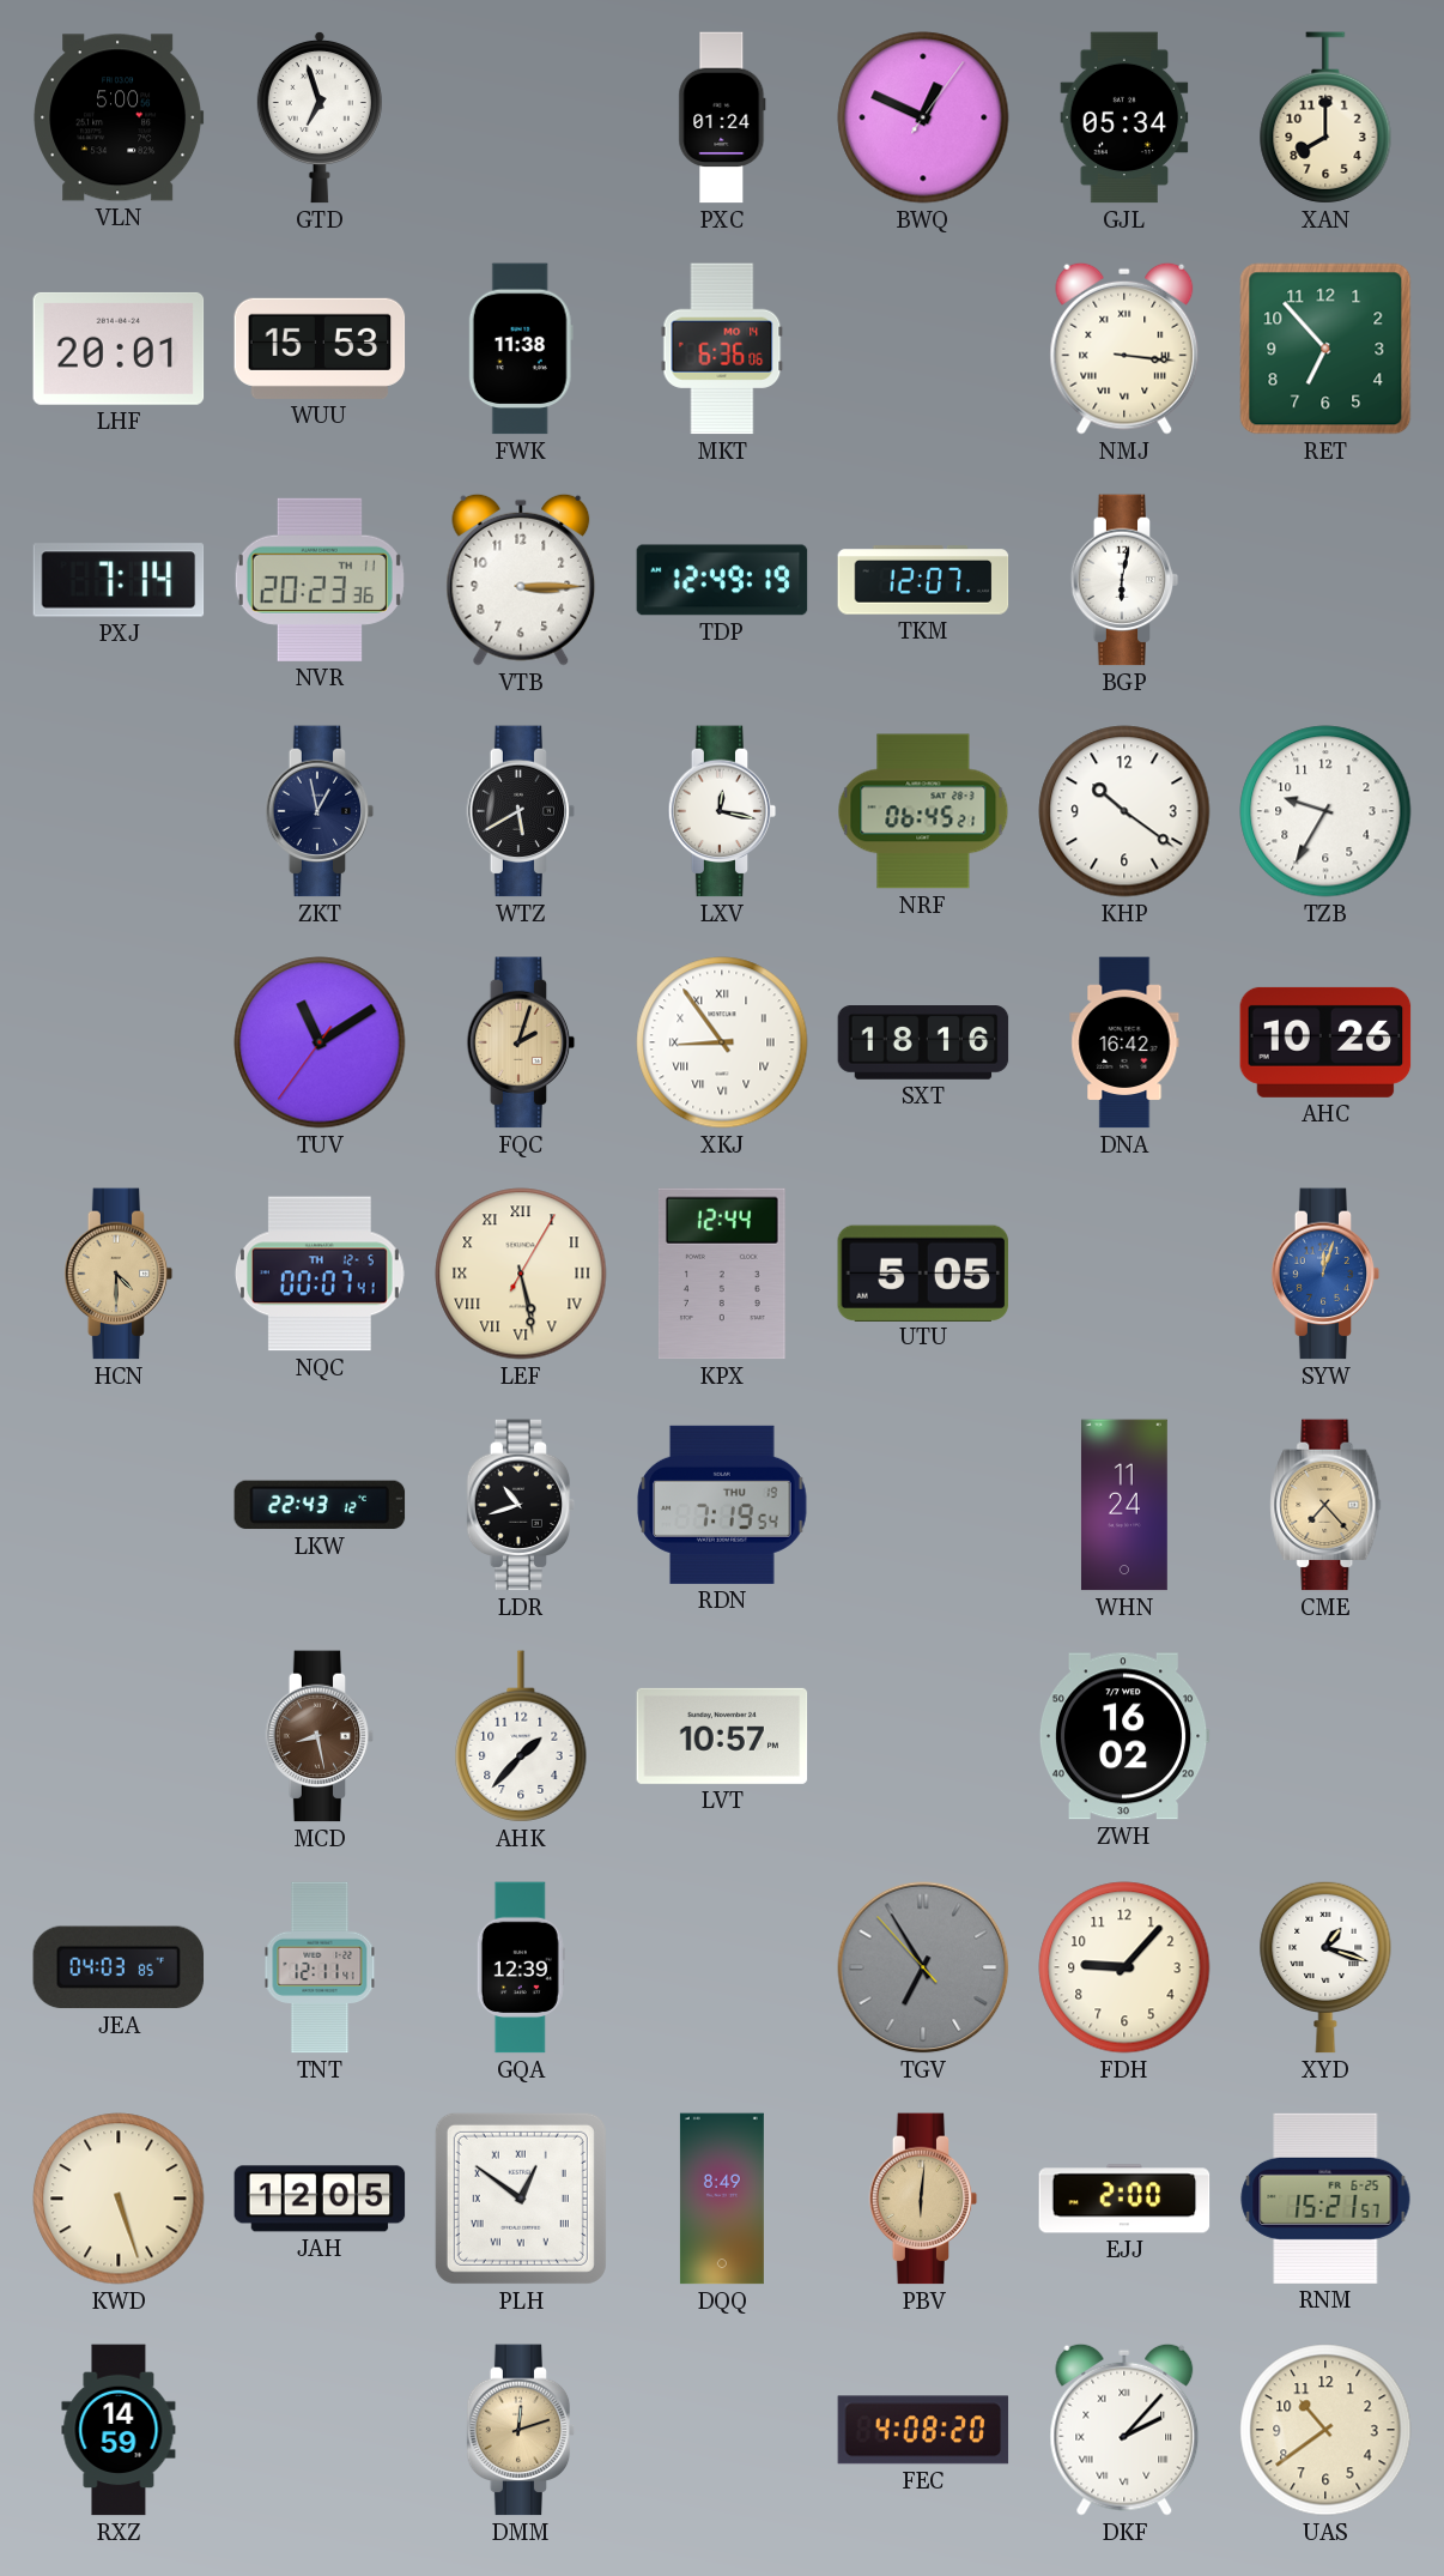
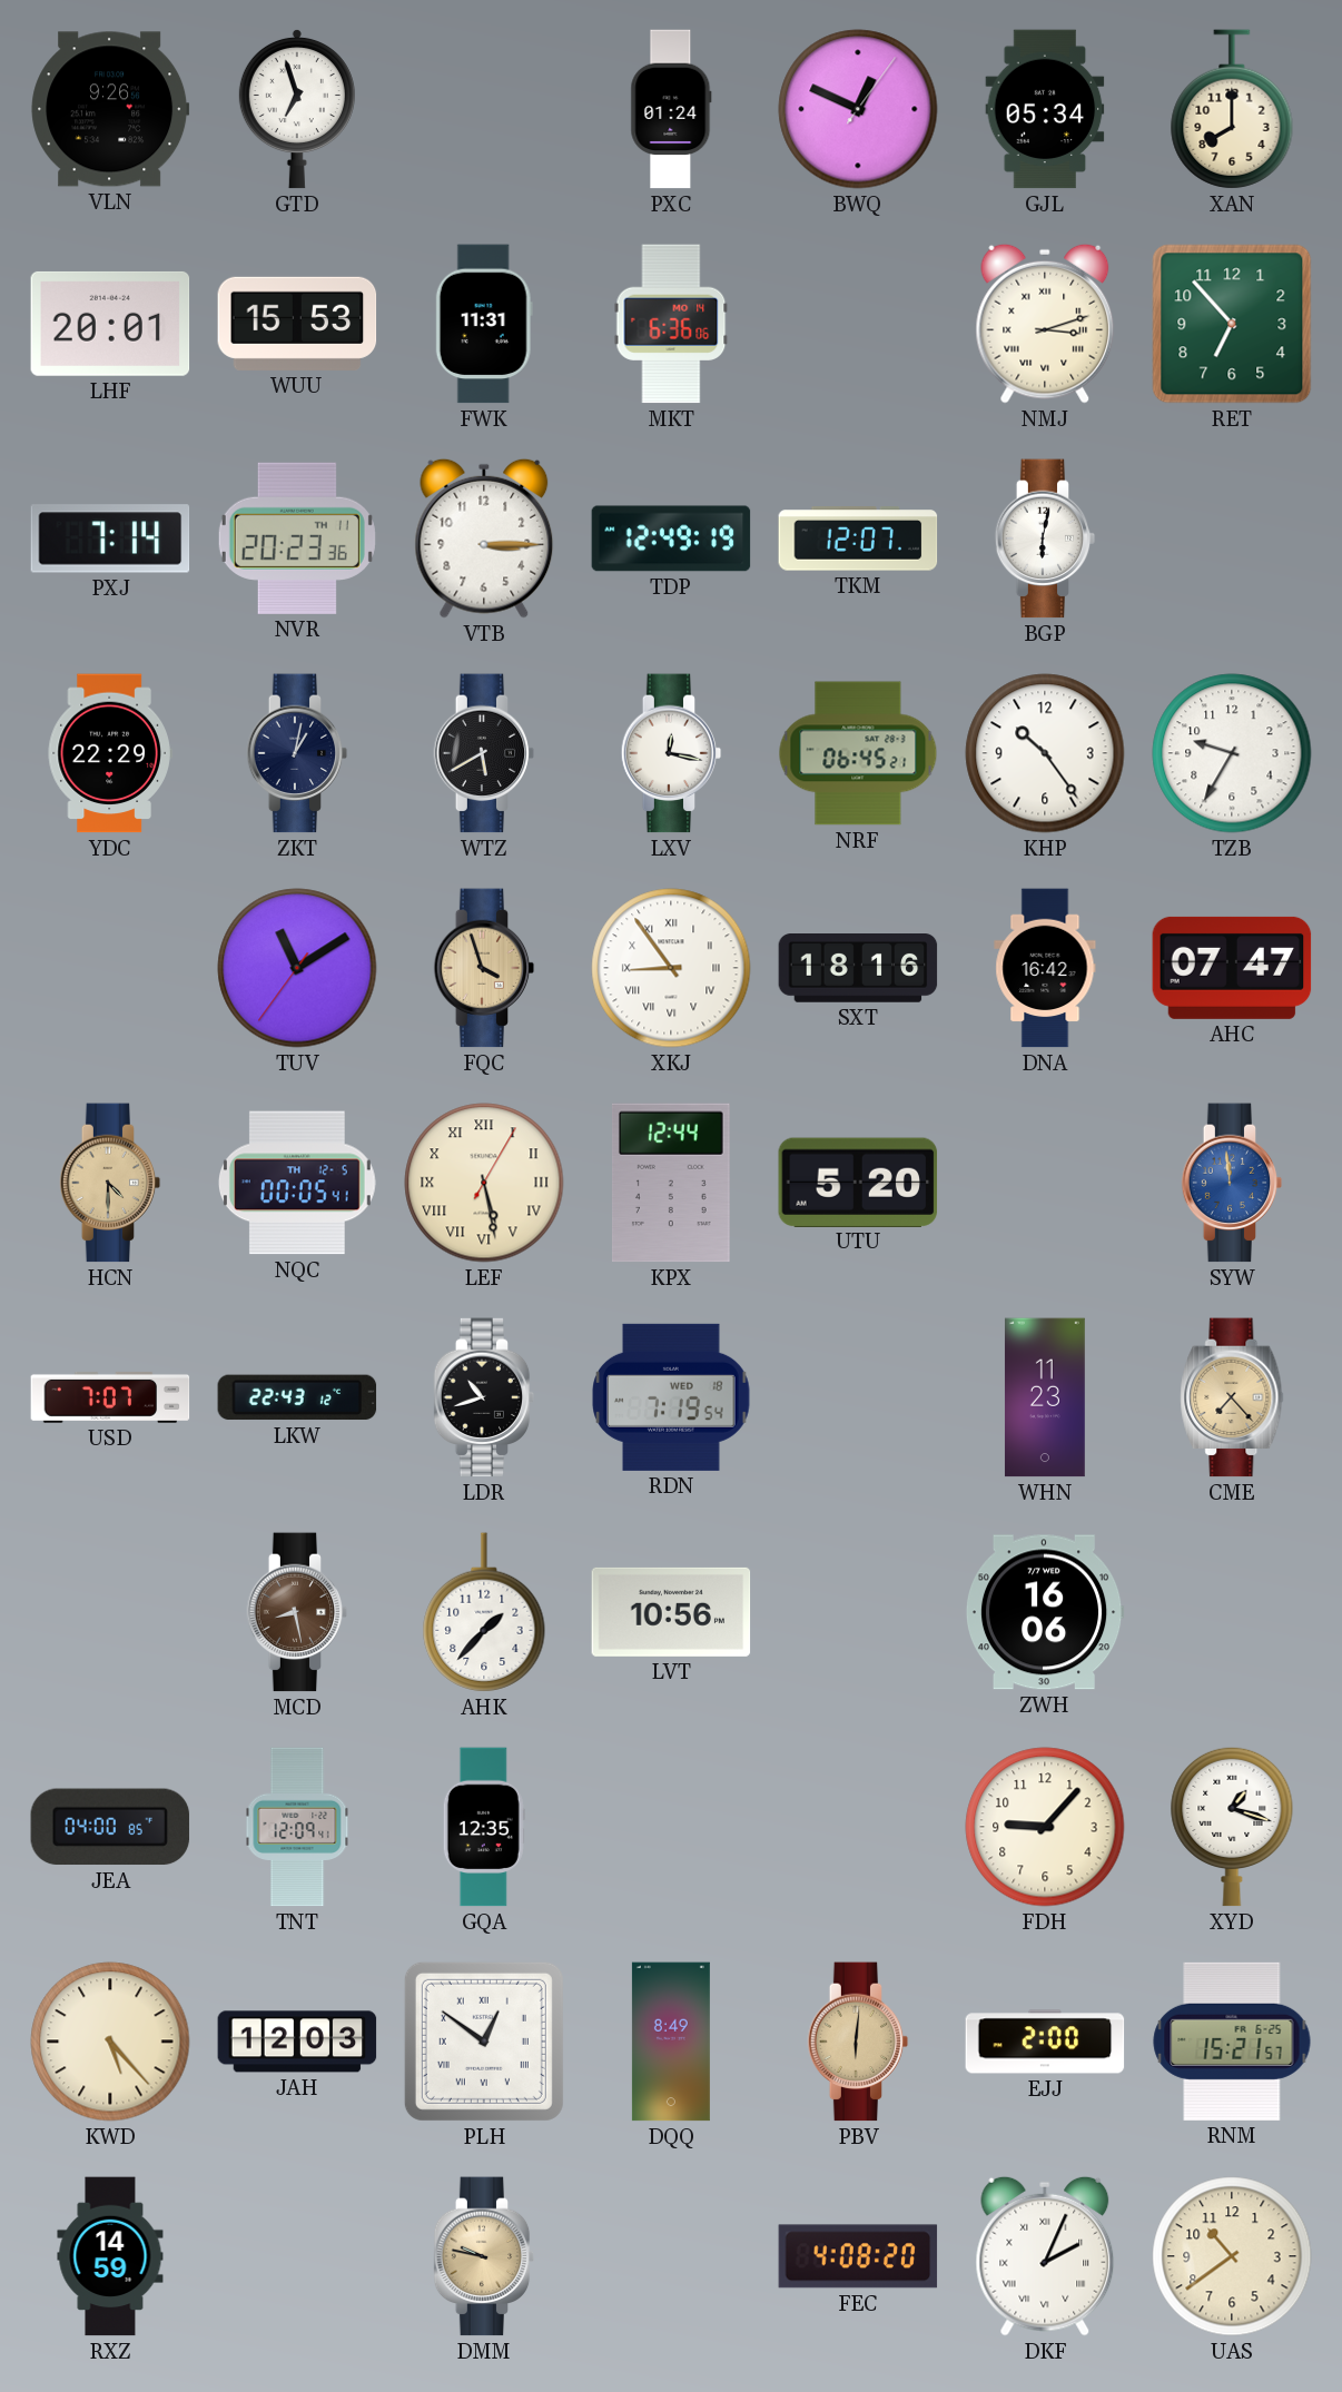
VLN: 5:00 -> 9:26
FWK: 11:38 -> 11:31
NMJ: 3:16 -> 3:12
YDC: none -> 22:29
ZKT: 12:58 -> 1:02
KHP: 10:21 -> 10:24
FQC: 2:03 -> 3:57
AHC: 10:26 -> 07:47
NQC: 00:07 -> 00:05
UTU: 5:05 -> 5:20
SYW: 12:03 -> 11:59
USD: none -> 7:07
RDN date: THU 19 -> WED 18
WHN: 11:24 -> 11:23
LVT: 10:57 -> 10:56
ZWH: 16:02 -> 16:06
JEA: 04:03 -> 04:00
TNT: 12:11 -> 12:09
GQA: 12:39 -> 12:35
TGV: 6:54 -> none
KWD: 5:27 -> 5:23
JAH: 12:05 -> 12:03
DMM: 12:12 -> 9:47
DKF: 2:07 -> 2:04
